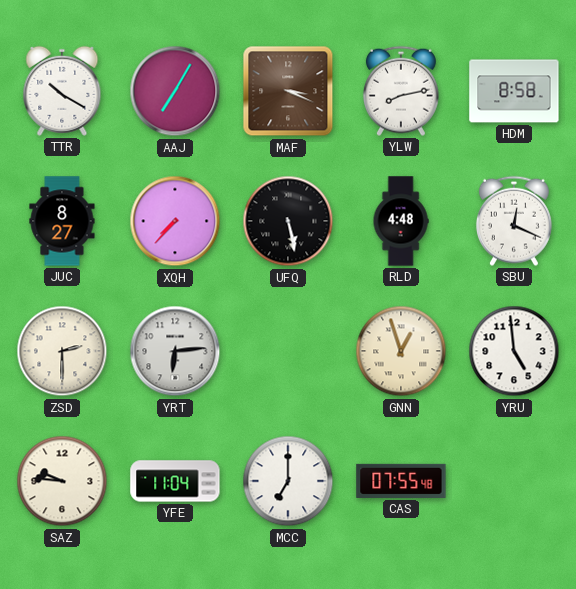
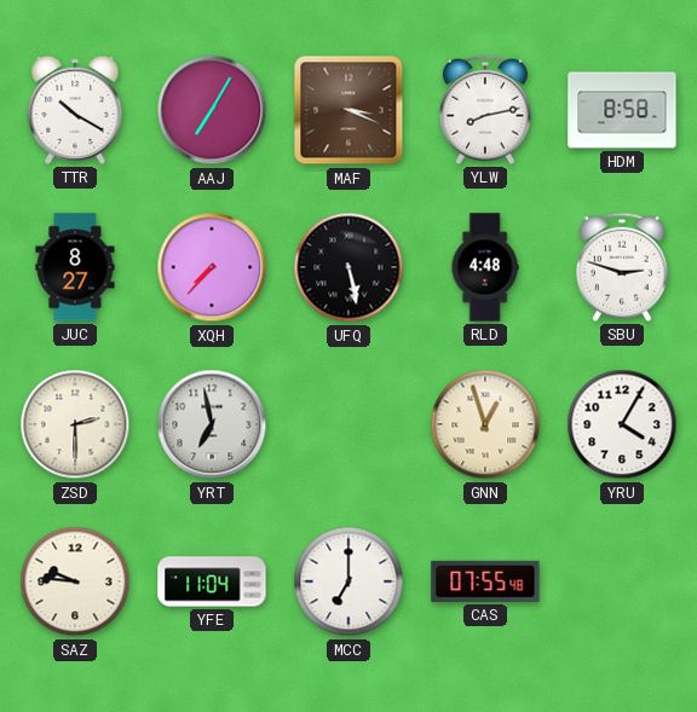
SBU: 12:19 -> 2:48
YRT: 6:14 -> 6:58
YRU: 4:59 -> 4:05
